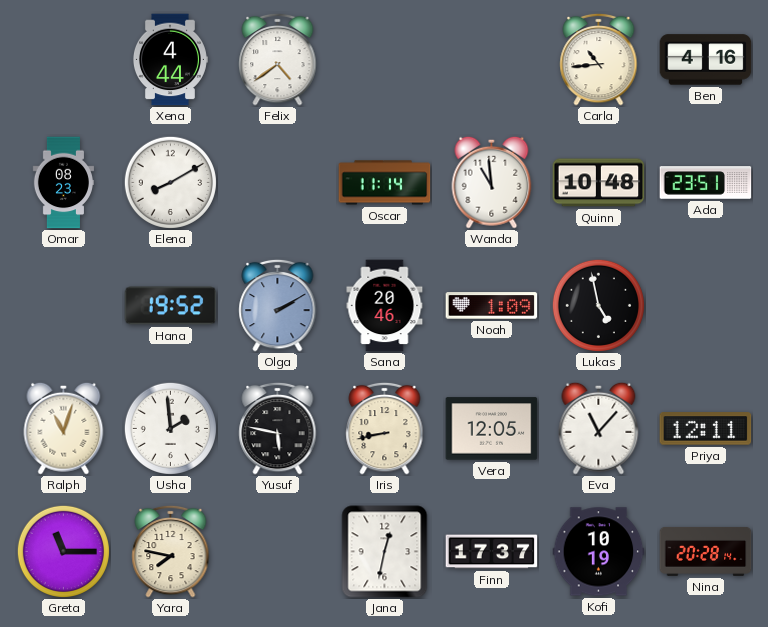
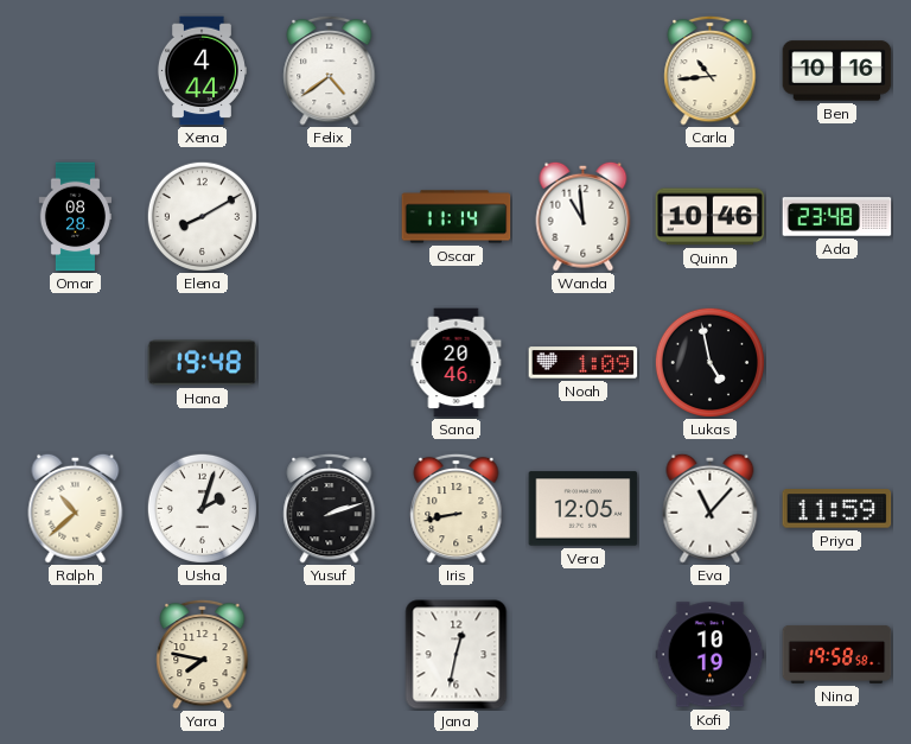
Ben: 4:16 -> 10:16
Omar: 08:23 -> 08:28
Quinn: 10:48 -> 10:46
Ada: 23:51 -> 23:48
Hana: 19:52 -> 19:48
Olga: 2:10 -> none
Ralph: 11:03 -> 10:38
Usha: 1:59 -> 2:03
Yusuf: 5:47 -> 2:12
Priya: 12:11 -> 11:59
Greta: 11:15 -> none
Finn: 17:37 -> none
Nina: 20:28 -> 19:58
